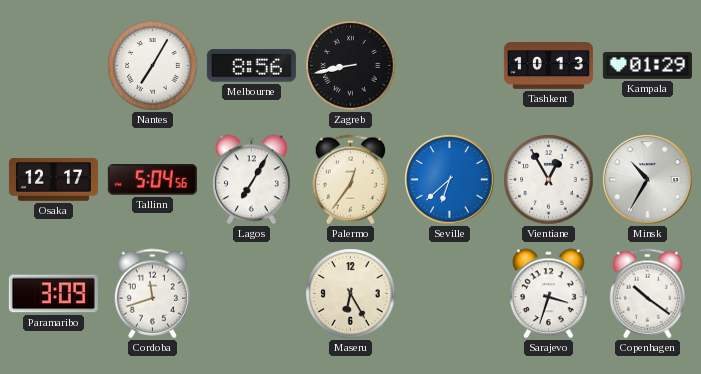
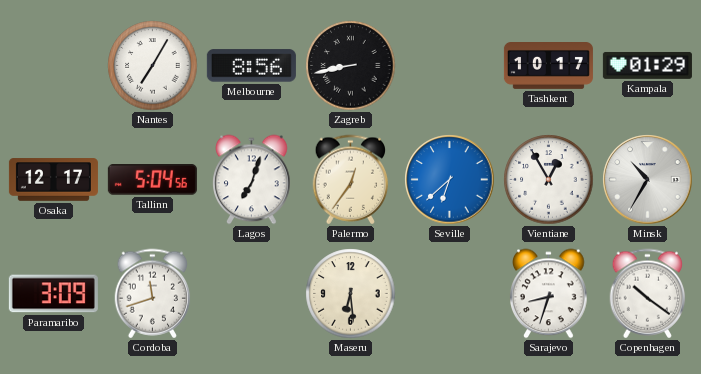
Tashkent: 10:13 -> 10:17
Lagos: 7:05 -> 7:03
Maseru: 6:25 -> 6:29
Sarajevo: 3:33 -> 8:33
